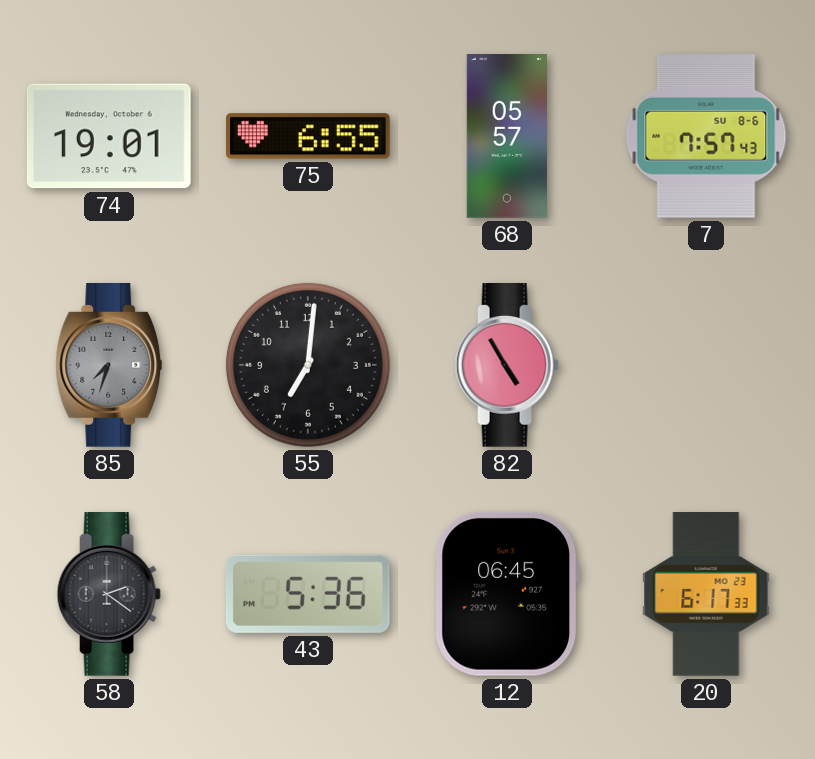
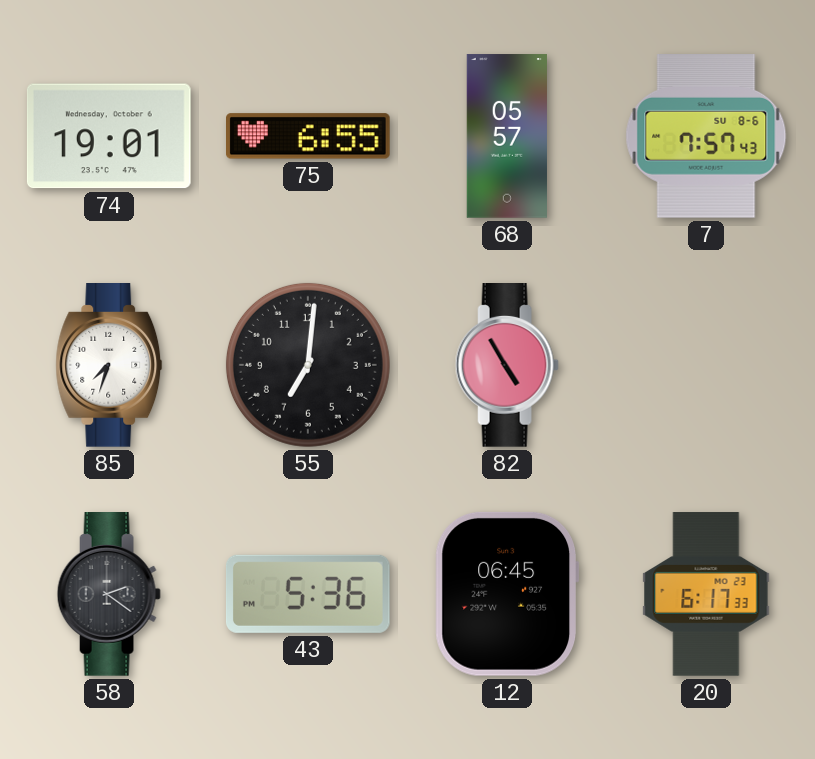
85 dial: grey -> white
